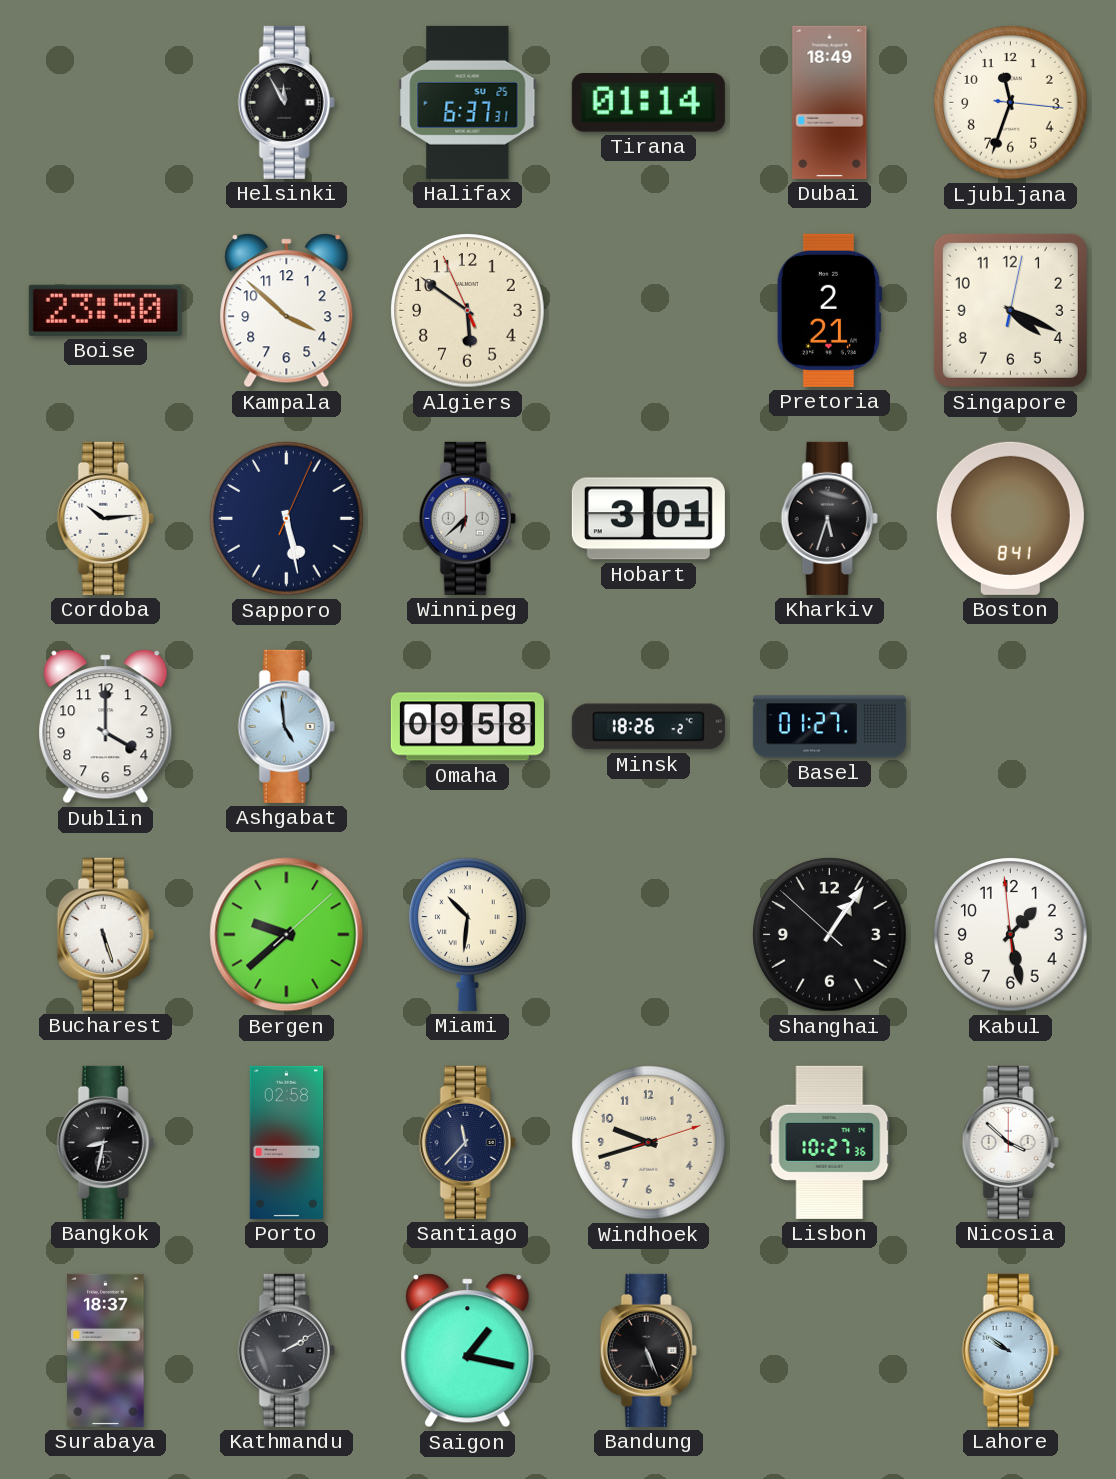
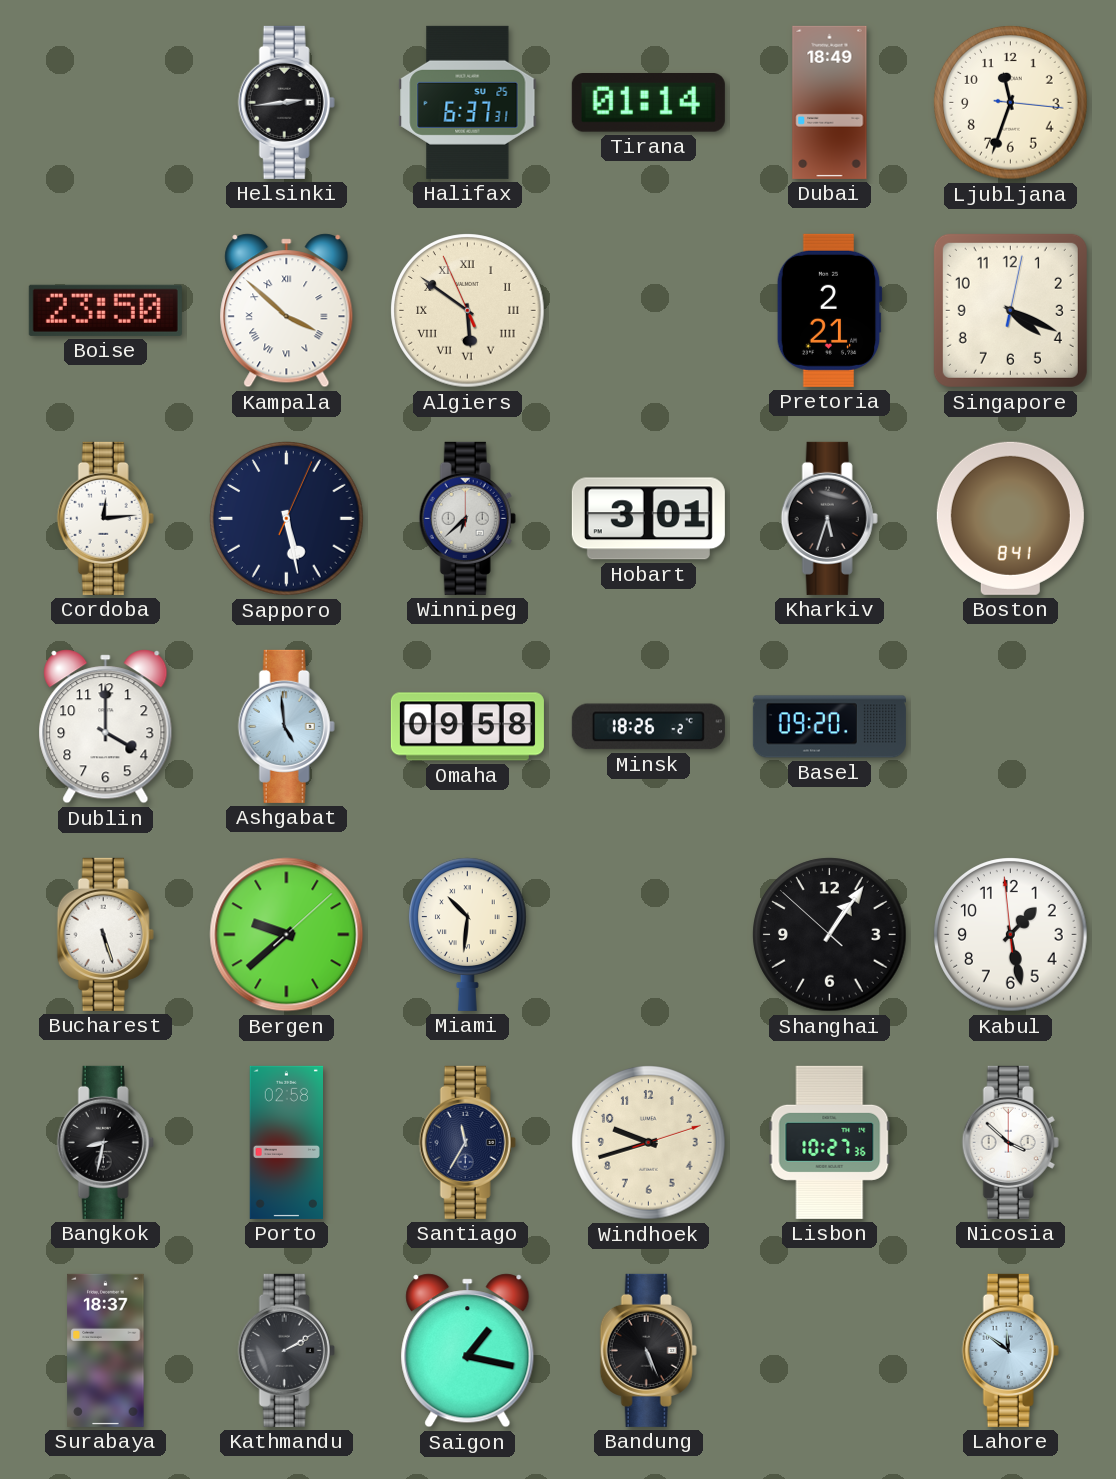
Helsinki: 11:55 -> 2:44
Kampala numerals: Arabic -> Roman
Algiers numerals: Arabic -> Roman
Cordoba: 10:14 -> 12:14
Basel: 01:27 -> 09:20
Santiago: 11:37 -> 11:35
Lahore: 9:51 -> 11:51
